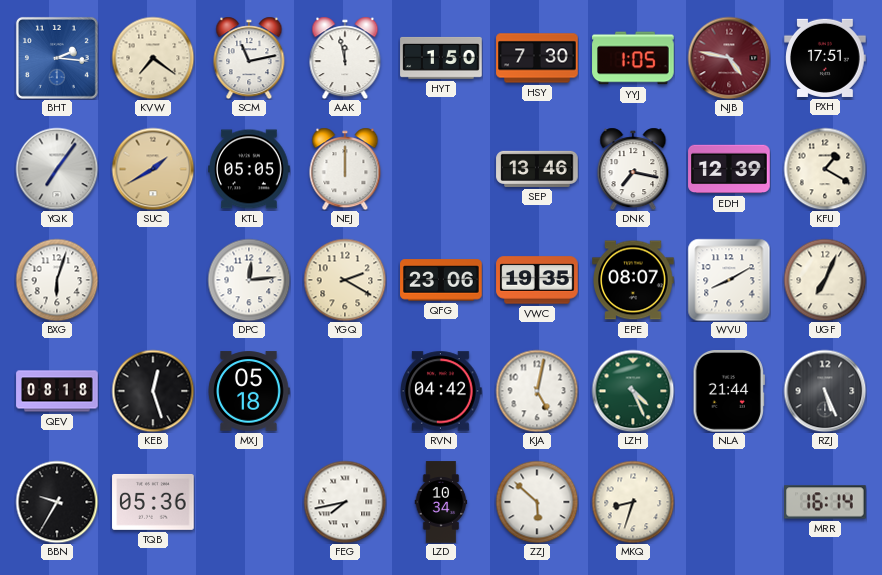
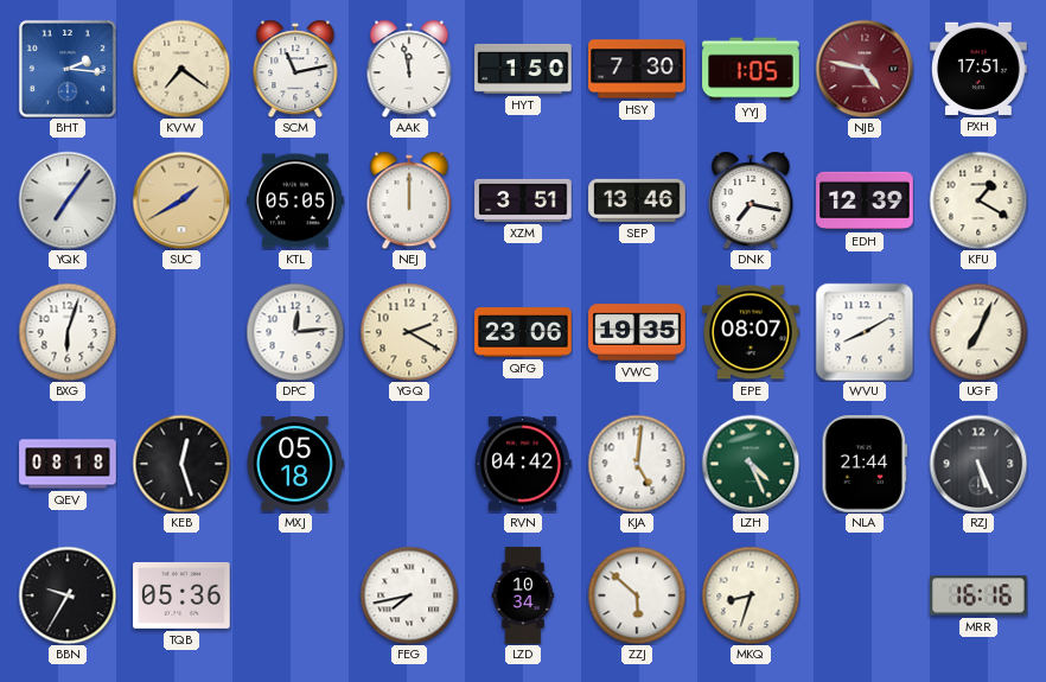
XZM: none -> 3:51
KJA: 5:02 -> 5:01
MRR: 16:14 -> 16:16
